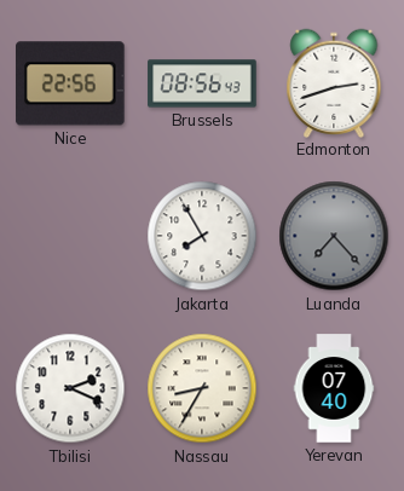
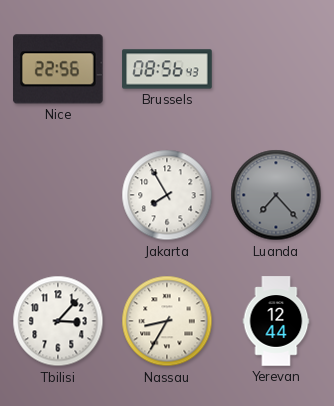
Edmonton: 2:42 -> none
Tbilisi: 2:19 -> 3:07
Yerevan: 07:40 -> 12:44
